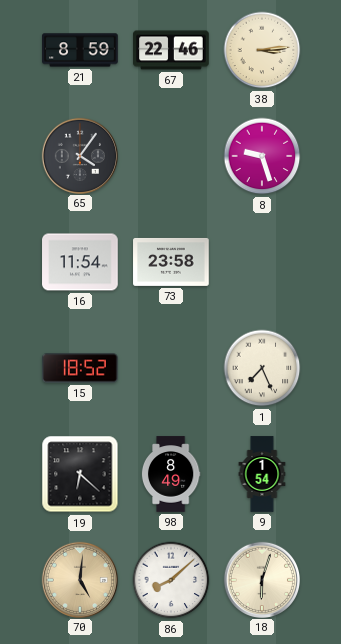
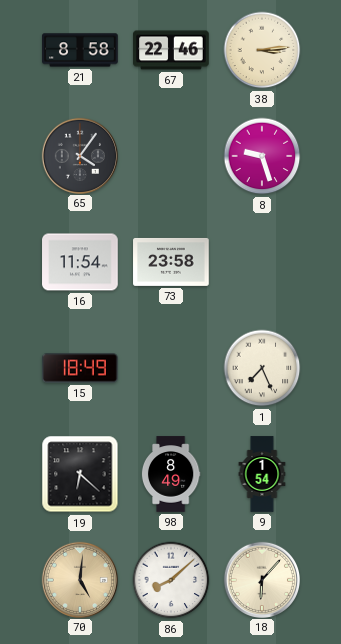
21: 8:59 -> 8:58
15: 18:52 -> 18:49
18: 6:03 -> 6:07
